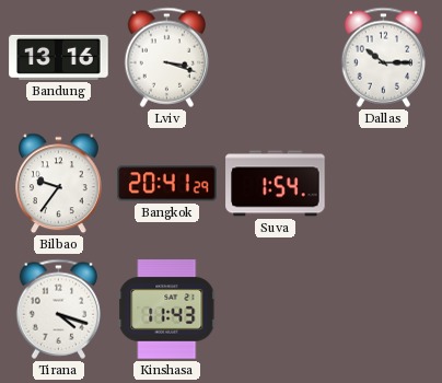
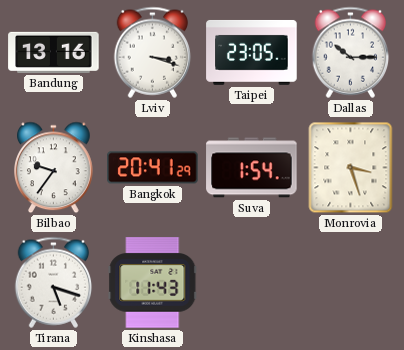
Taipei: none -> 23:05
Monrovia: none -> 3:27
Tirana: 4:18 -> 5:18
